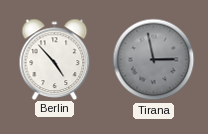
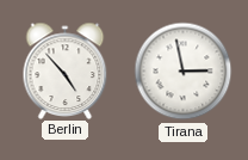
Tirana dial: grey -> white
